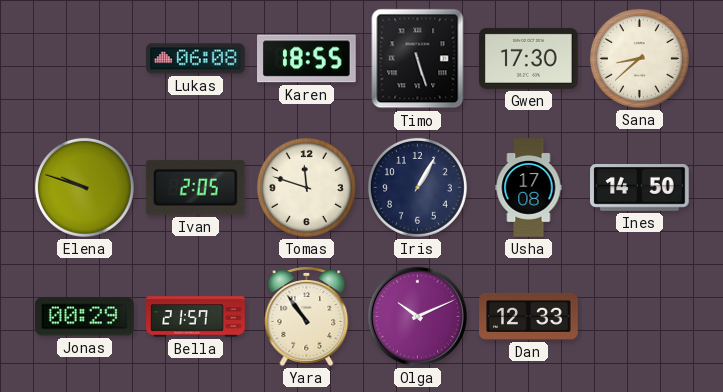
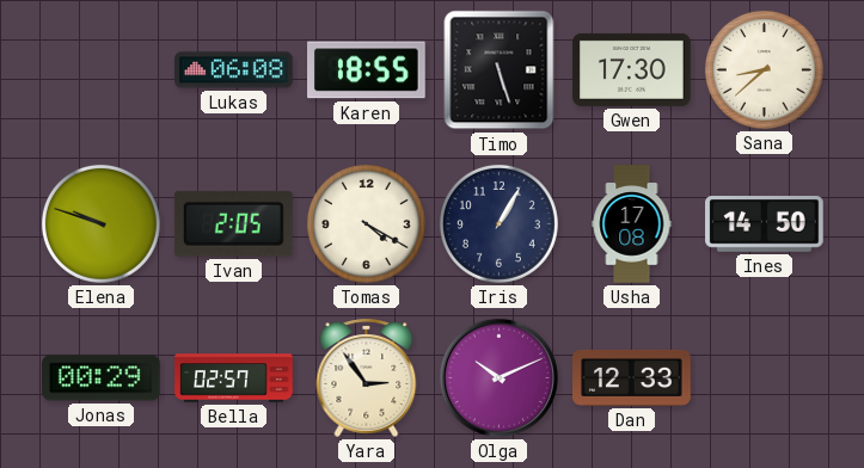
Tomas: 11:48 -> 4:20
Bella: 21:57 -> 02:57
Yara: 10:54 -> 2:54
